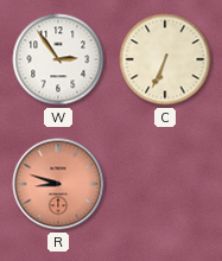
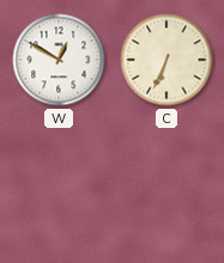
W: 2:54 -> 12:50
R: 8:48 -> none
